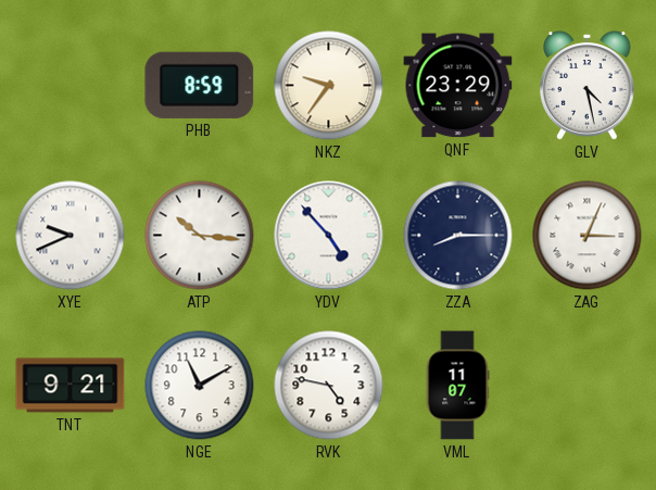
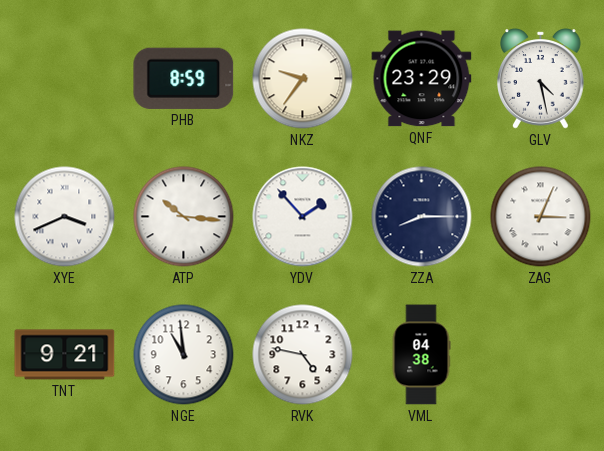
XYE: 9:41 -> 3:41
YDV: 4:53 -> 1:53
NGE: 11:10 -> 10:59
VML: 11:07 -> 04:38
